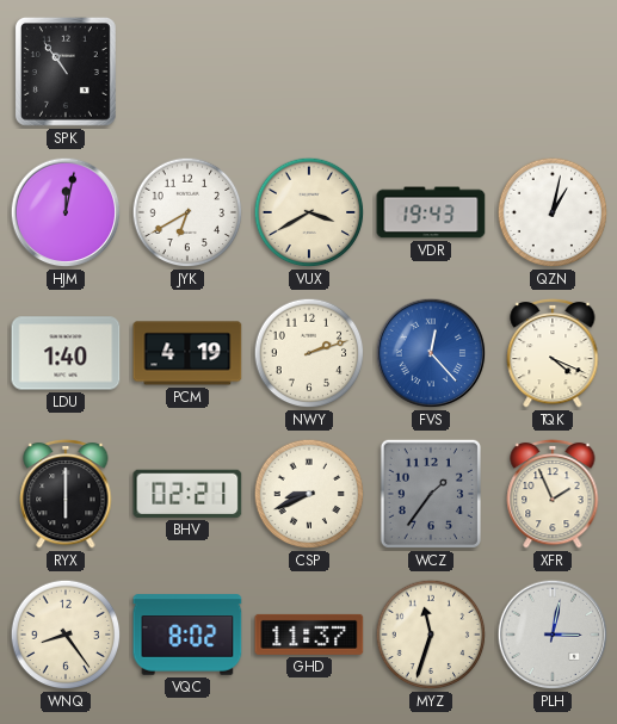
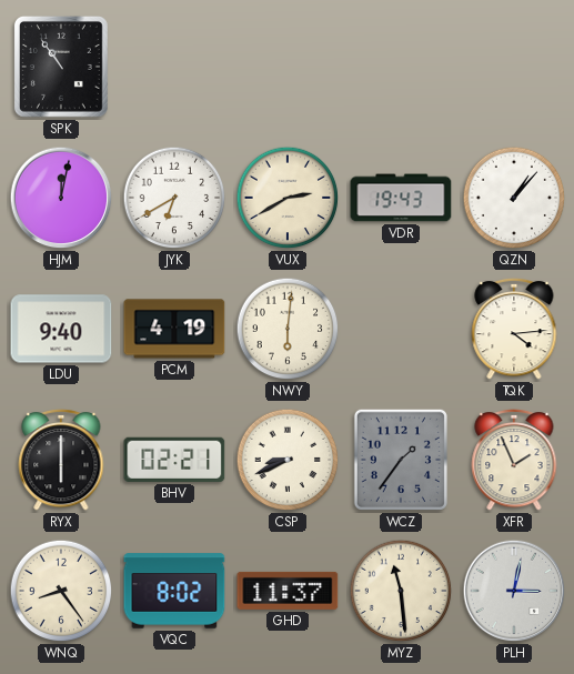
VUX: 3:40 -> 2:40
QZN: 1:02 -> 1:07
LDU: 1:40 -> 9:40
NWY: 2:12 -> 6:01
FVS: 12:23 -> none
TQK: 4:19 -> 4:14
MYZ: 11:33 -> 11:29
